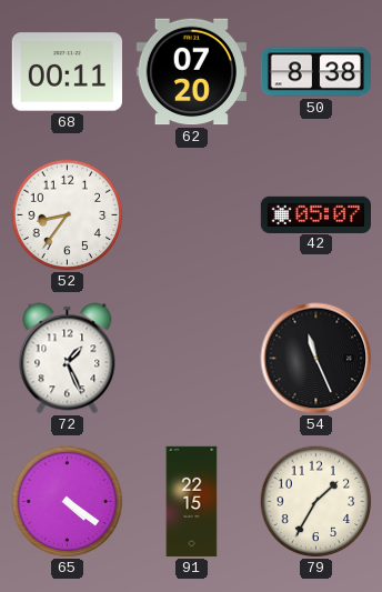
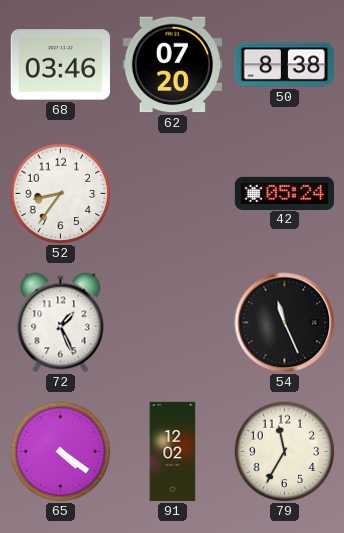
68: 00:11 -> 03:46
42: 05:07 -> 05:24
91: 22:15 -> 12:02
79: 1:35 -> 11:35
